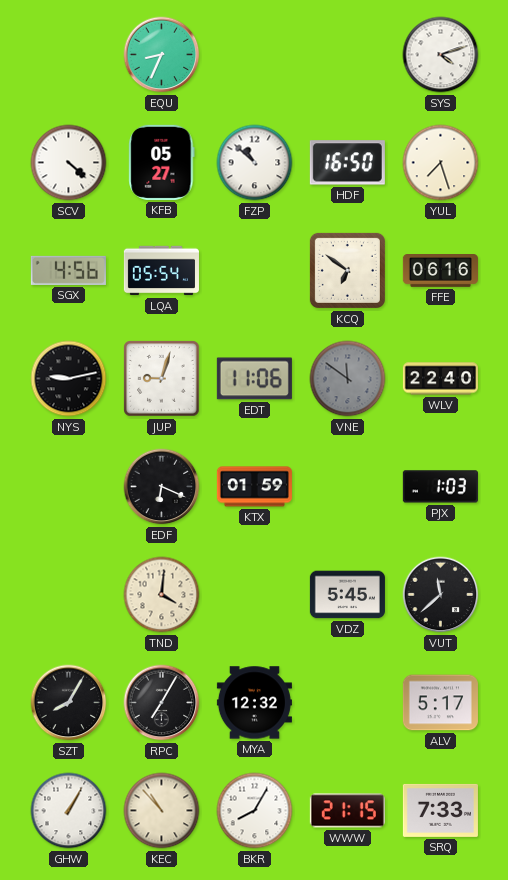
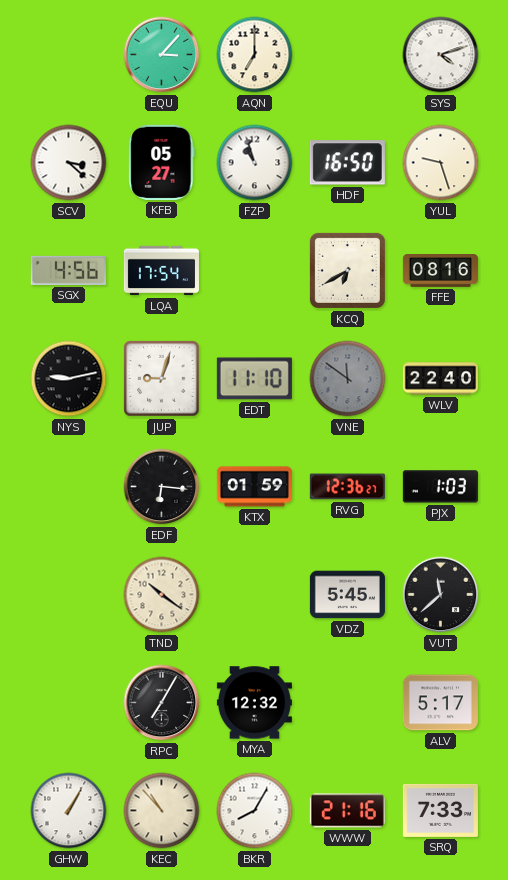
EQU: 8:34 -> 3:07
AQN: none -> 7:00
SCV: 4:22 -> 3:22
FZP: 10:52 -> 10:57
YUL: 7:27 -> 9:27
LQA: 05:54 -> 17:54
KCQ: 6:51 -> 6:40
FFE: 06:16 -> 08:16
EDT: 11:06 -> 11:10
EDF: 6:19 -> 6:16
RVG: none -> 12:36
TND: 4:01 -> 10:21
SZT: 8:05 -> none
WWW: 21:15 -> 21:16
